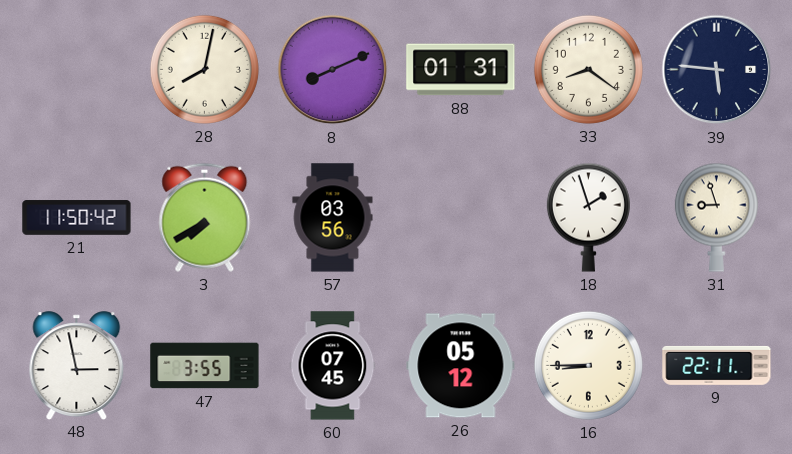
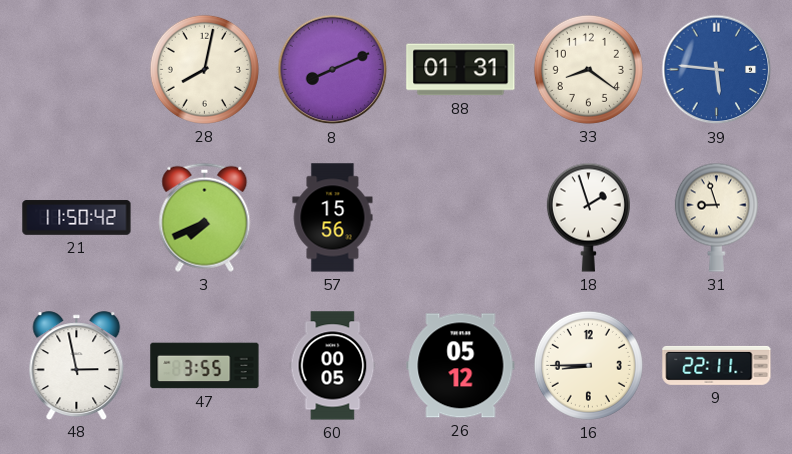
39 dial: navy -> blue
3: 7:40 -> 7:41
57: 03:56 -> 15:56
60: 07:45 -> 00:05
